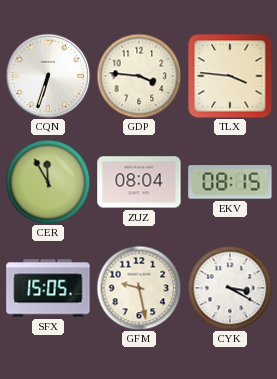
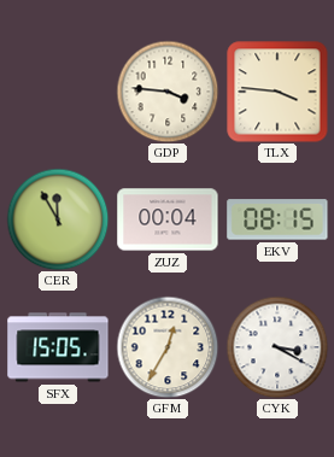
CQN: 6:33 -> none
ZUZ: 08:04 -> 00:04
GFM: 9:28 -> 12:35
